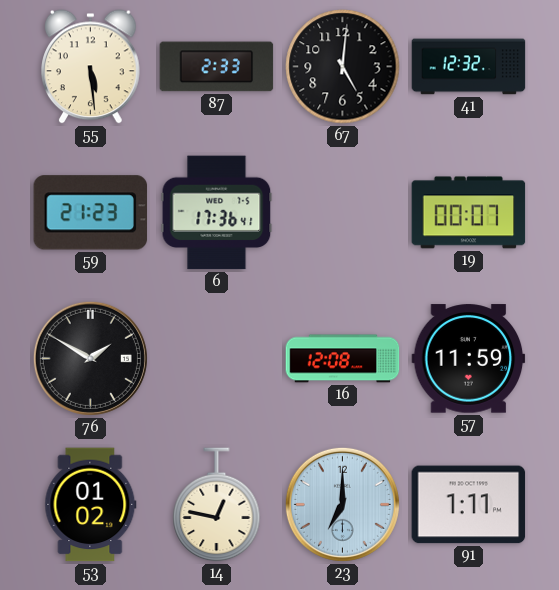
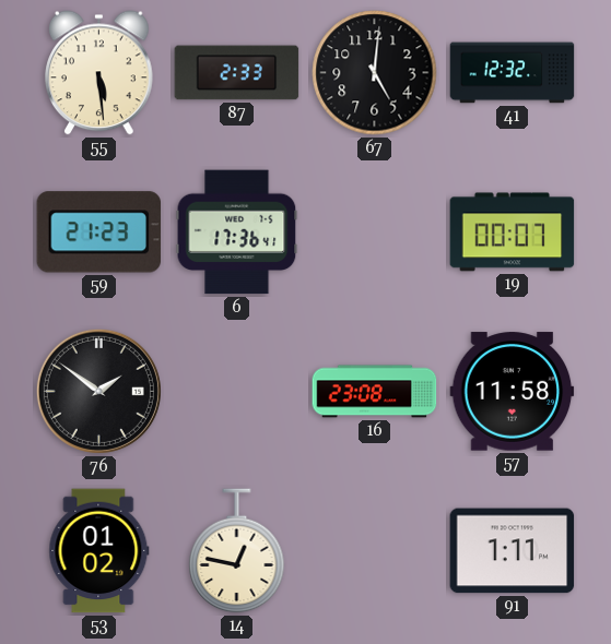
76: 1:50 -> 1:51
16: 12:08 -> 23:08
57: 11:59 -> 11:58
23: 7:00 -> none
